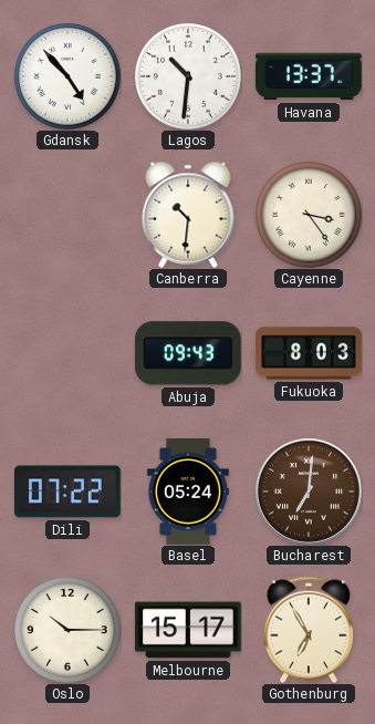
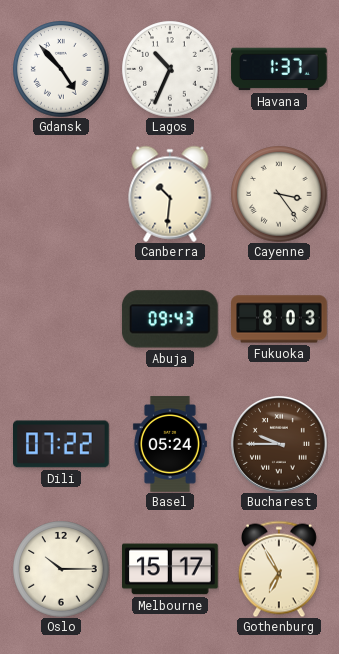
Lagos: 10:31 -> 10:34
Havana: 13:37 -> 1:37
Bucharest: 7:01 -> 9:45
